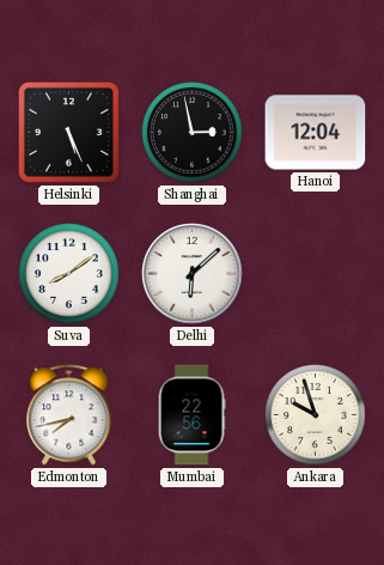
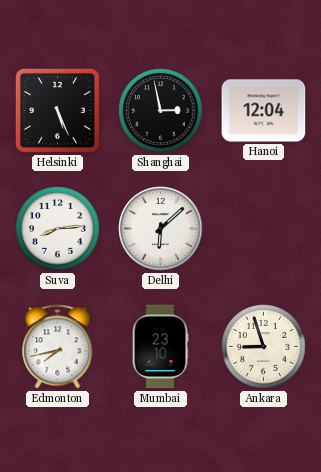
Suva: 8:09 -> 8:14
Mumbai: 22:56 -> 23:10
Ankara: 9:57 -> 8:57
